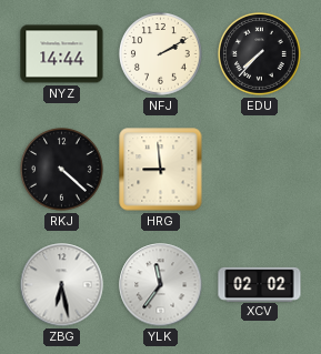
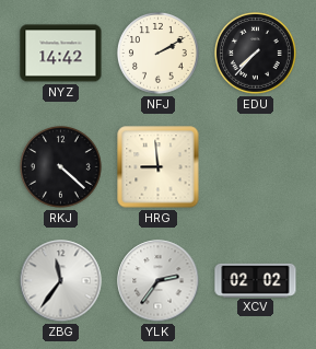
NYZ: 14:44 -> 14:42
ZBG: 6:28 -> 11:36
YLK: 11:36 -> 2:36
